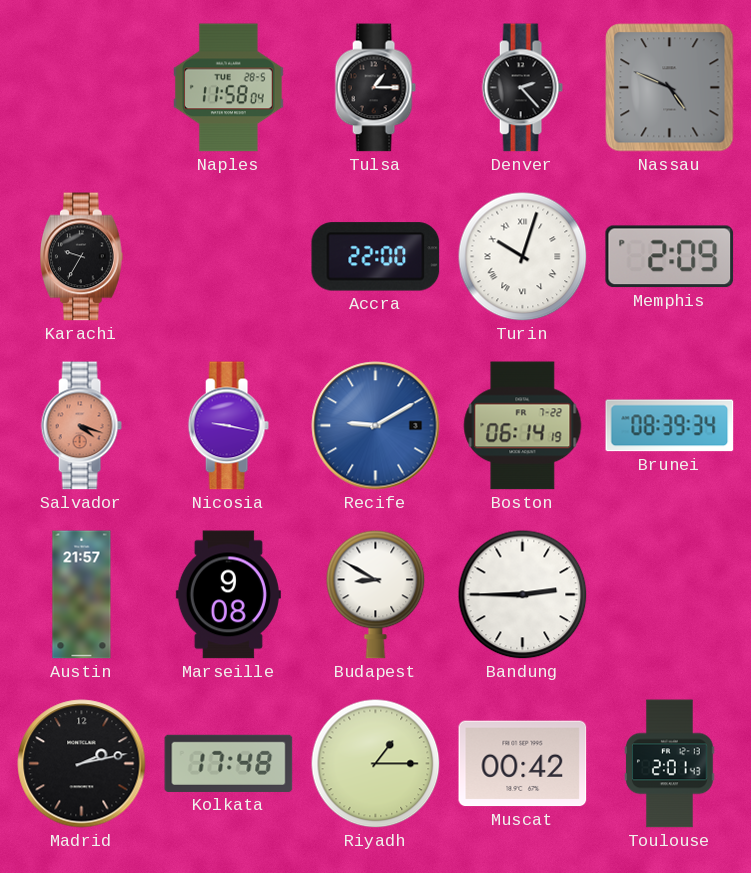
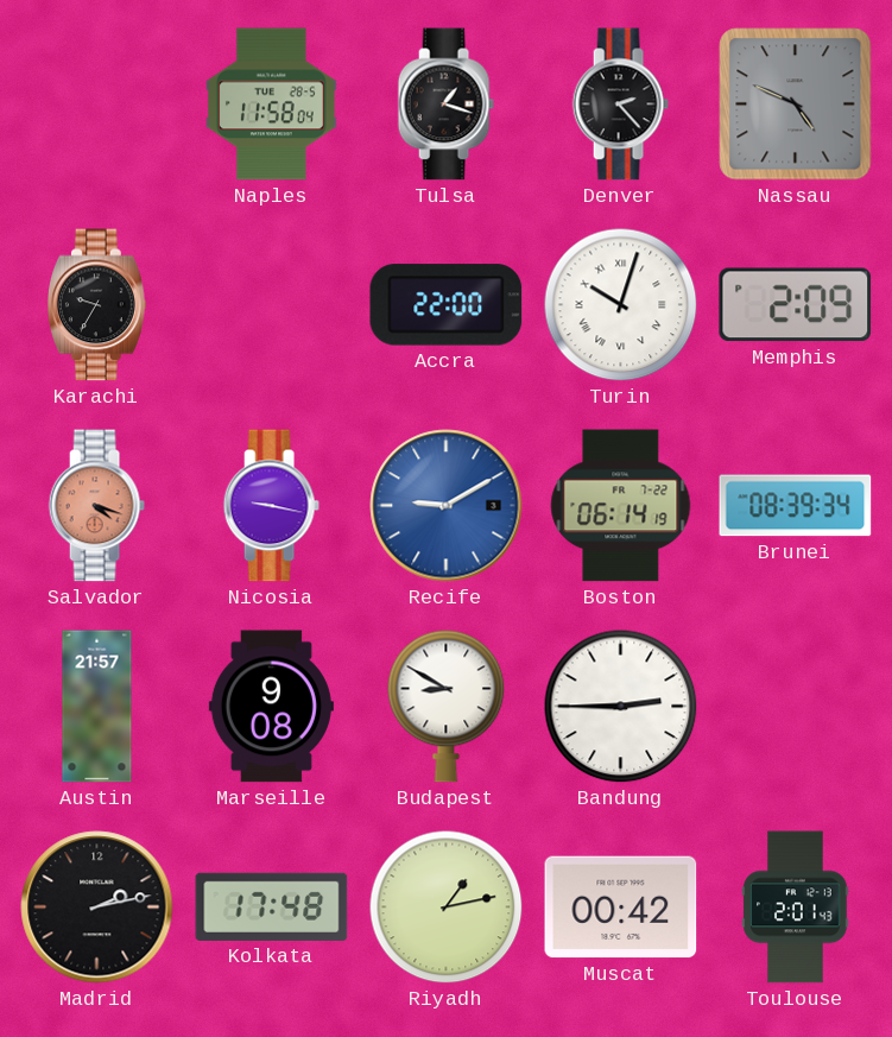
Tulsa: 1:15 -> 1:18
Riyadh: 1:15 -> 1:13
